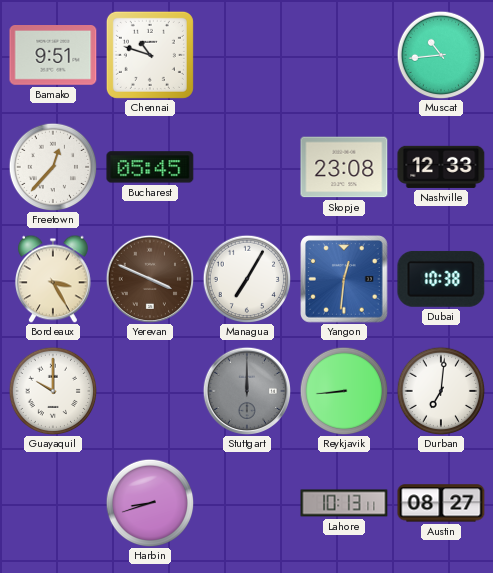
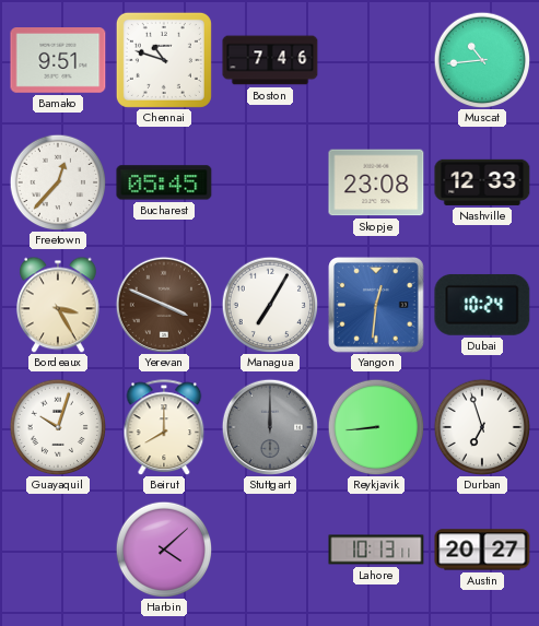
Boston: none -> 7:46
Dubai: 10:38 -> 10:24
Guayaquil: 10:00 -> 10:03
Beirut: none -> 8:00
Durban: 7:01 -> 6:57
Harbin: 8:42 -> 4:08
Austin: 08:27 -> 20:27
